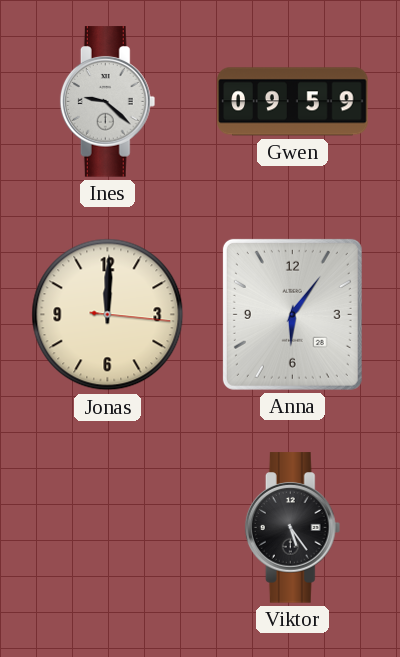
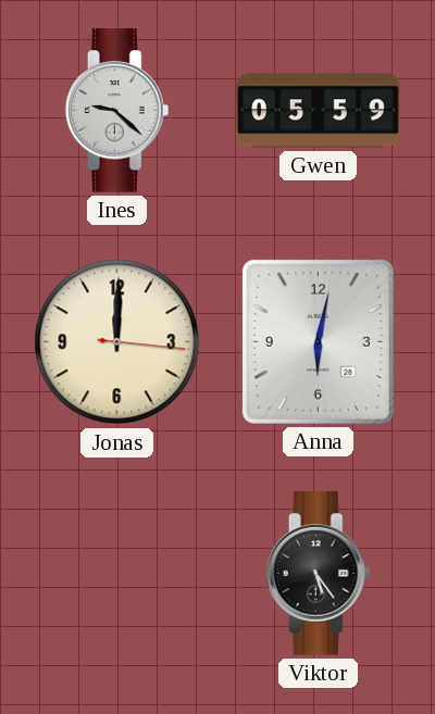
Gwen: 09:59 -> 05:59
Anna: 6:06 -> 6:02
